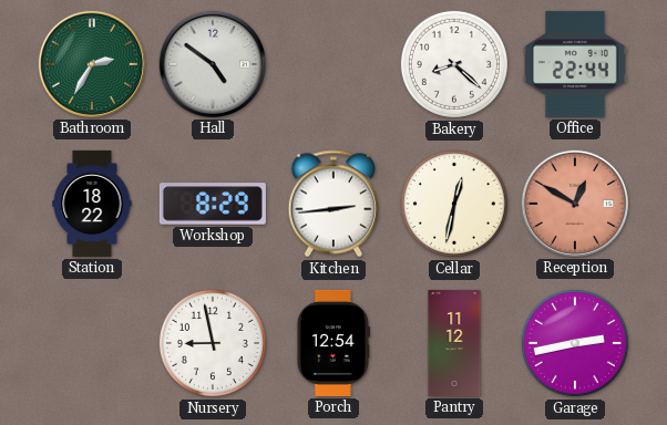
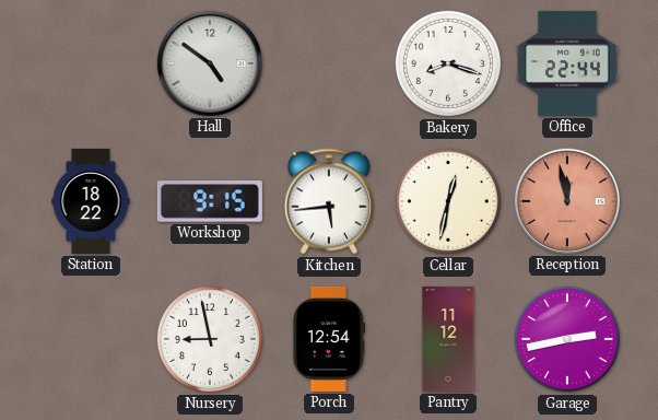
Bathroom: 2:35 -> none
Bakery: 8:22 -> 8:18
Workshop: 8:29 -> 9:15
Kitchen: 2:44 -> 5:44
Reception: 12:50 -> 11:58
